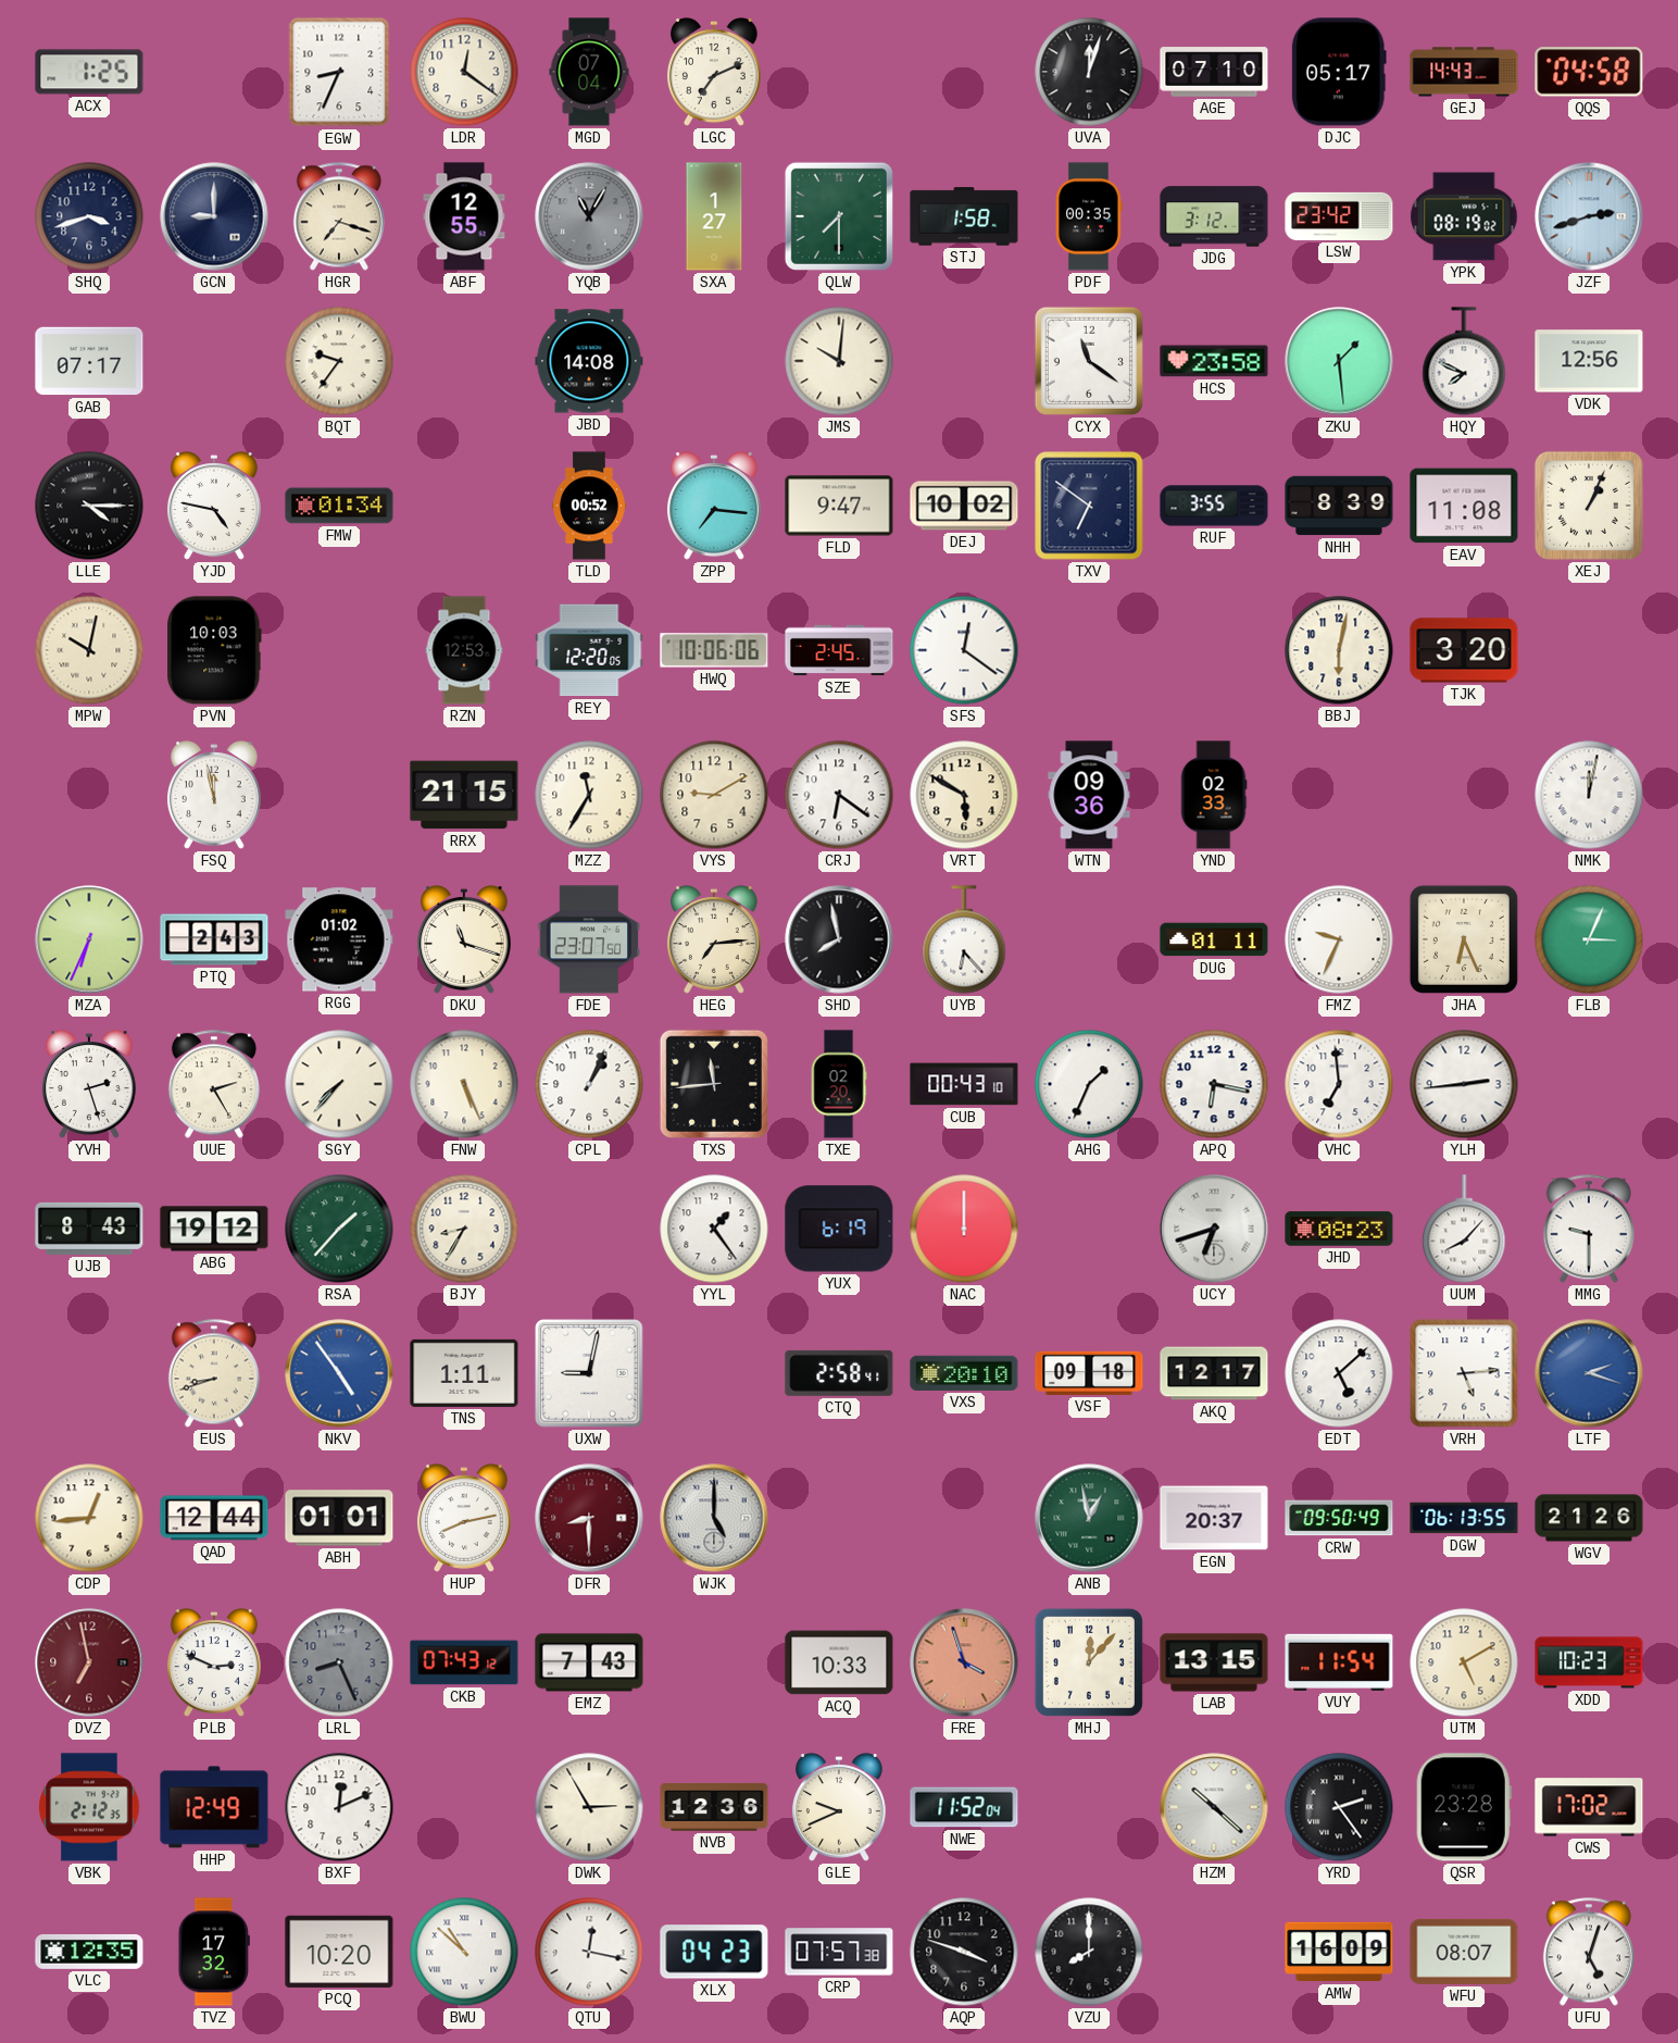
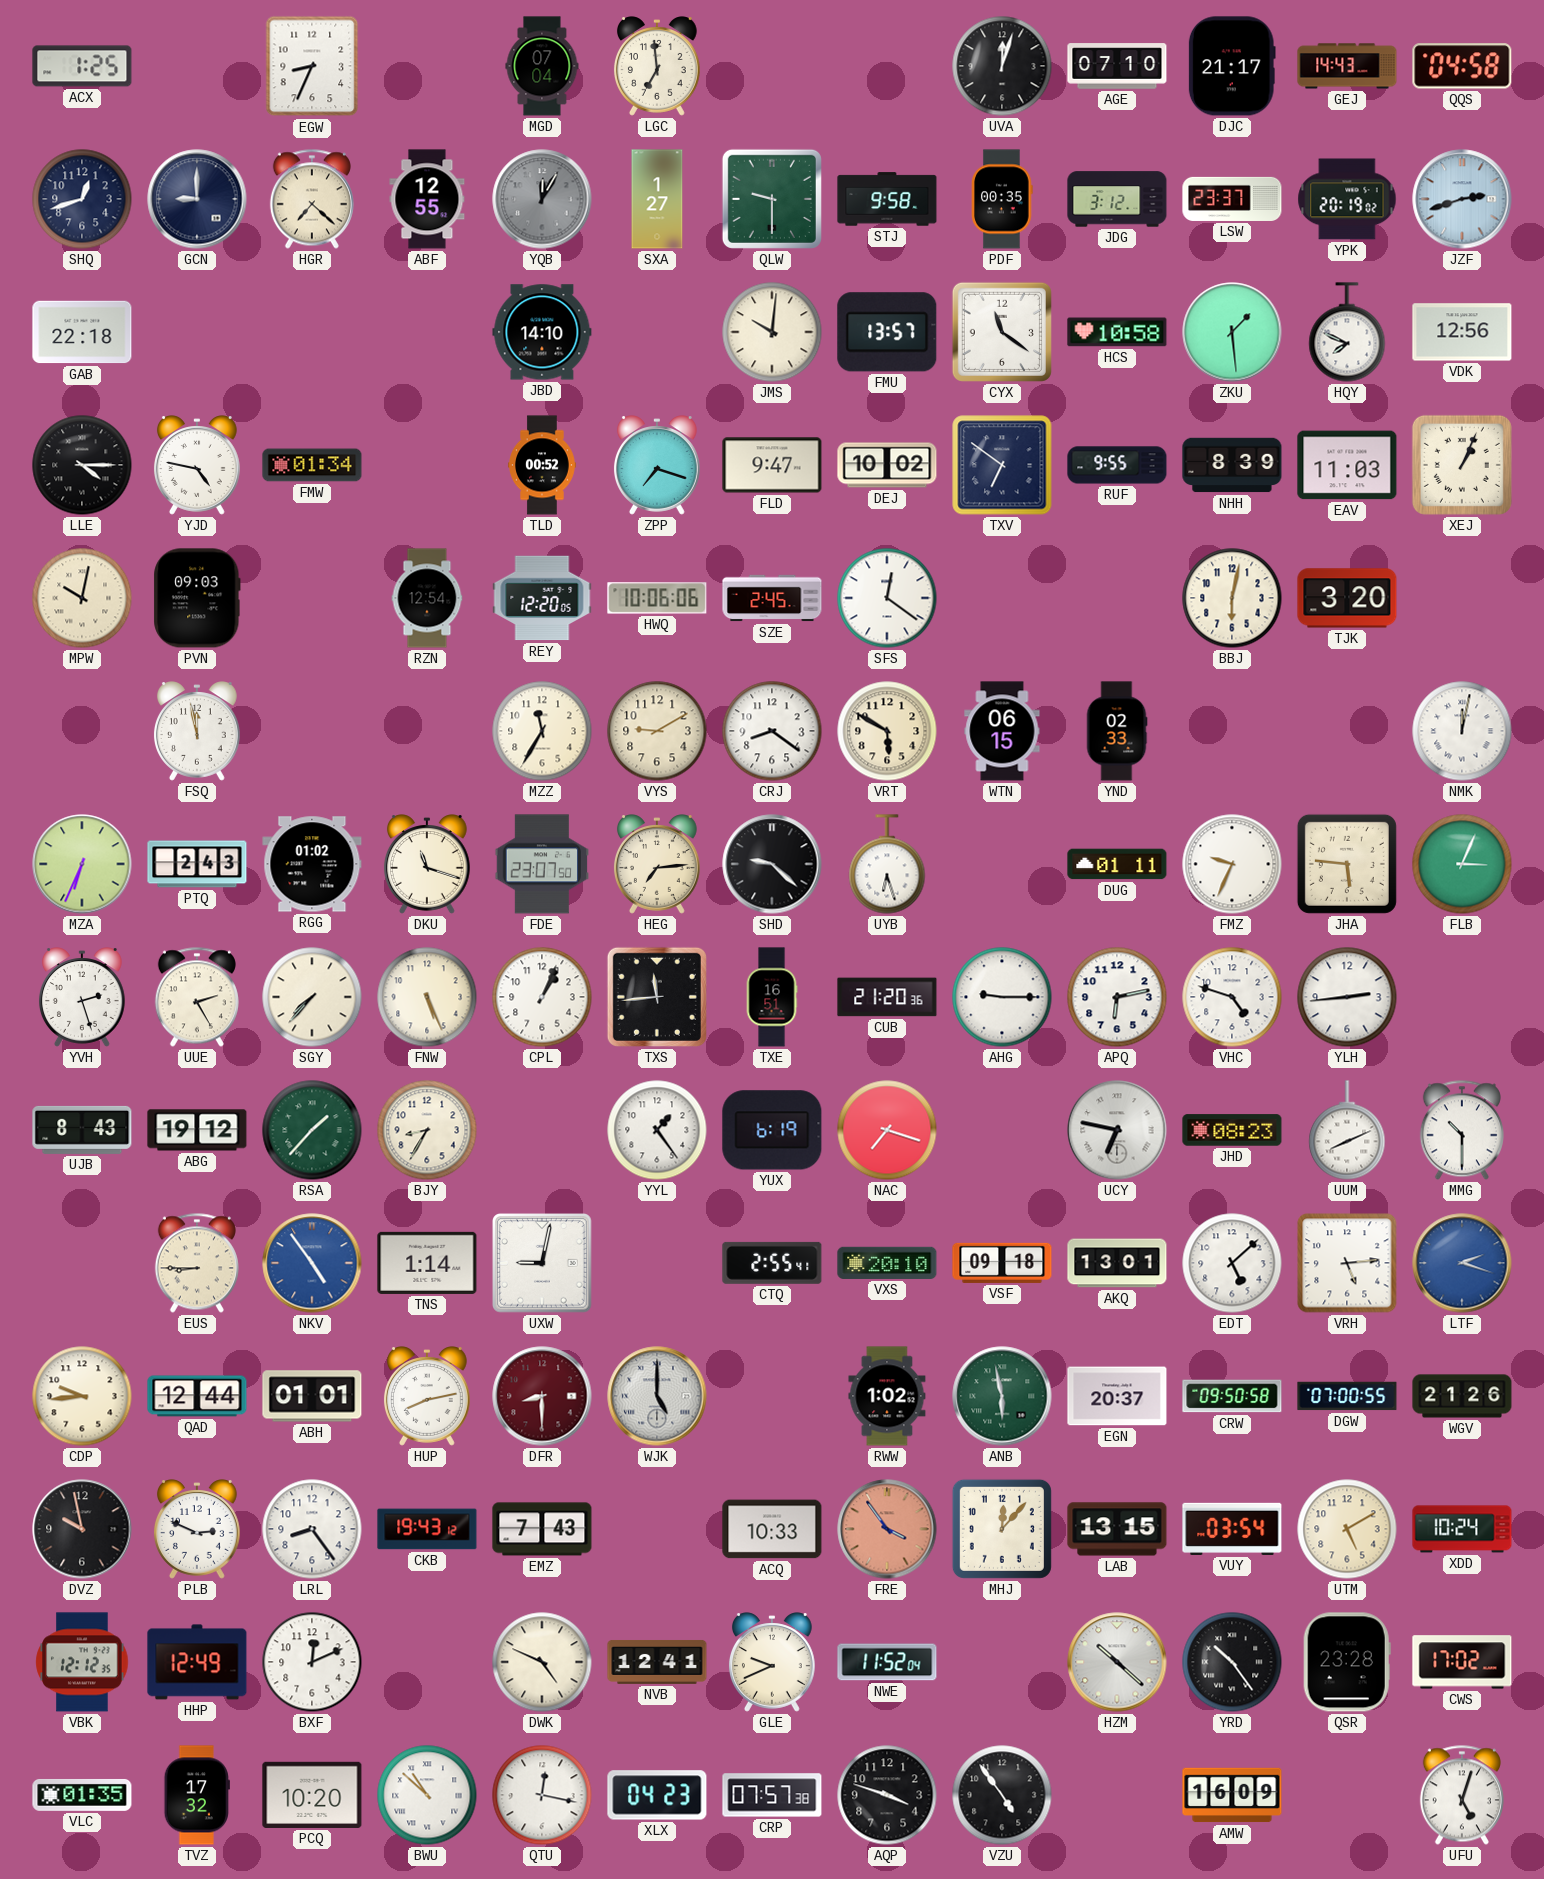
LDR: 12:21 -> none
LGC: 7:11 -> 6:59
DJC: 05:17 -> 21:17
SHQ: 3:42 -> 12:42
HGR: 7:18 -> 7:22
YQB: 11:05 -> 12:05
QLW: 7:30 -> 9:30
STJ: 1:58 -> 9:58
LSW: 23:42 -> 23:37
YPK: 08:19 -> 20:19
GAB: 07:17 -> 22:18
BQT: 9:36 -> none
JBD: 14:08 -> 14:10
FMU: none -> 13:57
HCS: 23:58 -> 10:58
ZPP: 7:16 -> 7:18
RUF: 3:55 -> 9:55
EAV: 11:08 -> 11:03
PVN: 10:03 -> 09:03
RZN: 12:53 -> 12:54
RRX: 21:15 -> none
CRJ: 6:21 -> 8:21
WTN: 09:36 -> 06:15
SHD: 7:58 -> 9:22
UYB: 6:23 -> 6:27
JHA: 6:26 -> 5:46
TXE: 02:20 -> 16:51
CUB: 00:43 -> 21:20
AHG: 1:34 -> 9:15
APQ: 6:17 -> 6:13
VHC: 6:59 -> 4:48
NAC: 12:00 -> 7:18
UCY: 6:42 -> 6:47
UUM: 8:07 -> 8:11
MMG: 9:30 -> 10:30
EUS: 8:42 -> 8:45
TNS: 1:11 -> 1:14
CTQ: 2:58 -> 2:55
AKQ: 12:17 -> 13:01
CDP: 12:44 -> 9:44
RWW: none -> 1:02
ANB: 12:58 -> 5:58
CRW: 09:50:49 -> 09:50:58
DGW: 06:13 -> 07:00
DVZ: 6:58 -> 9:58
DVZ dial: burgundy -> black
LRL: 8:26 -> 8:24
LRL dial: grey -> white
CKB: 07:43 -> 19:43
FRE: 3:57 -> 3:54
VUY: 11:54 -> 03:54
XDD: 10:23 -> 10:24
VBK: 2:12 -> 12:12
DWK: 2:55 -> 4:49
NVB: 12:36 -> 12:41
YRD: 2:24 -> 10:24
VLC: 12:35 -> 01:35
VZU: 8:00 -> 4:54
WFU: 08:07 -> none
